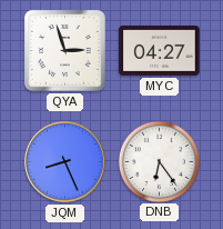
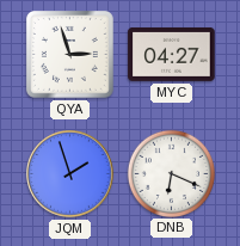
JQM: 8:26 -> 1:57
DNB: 6:24 -> 6:19
